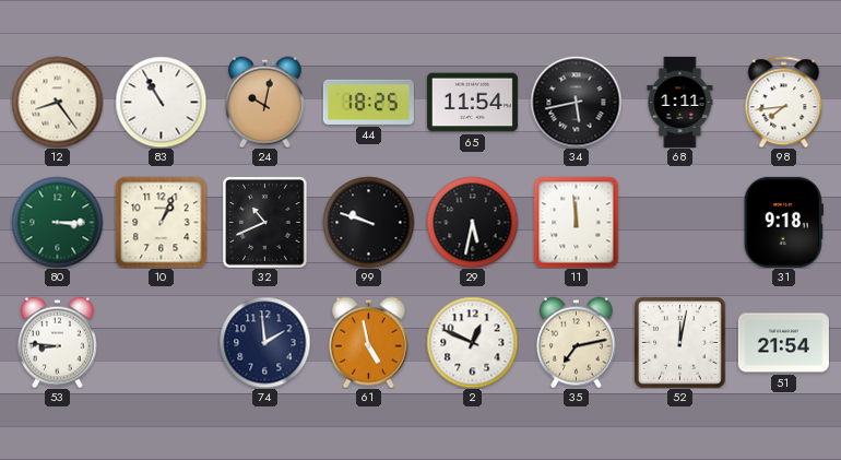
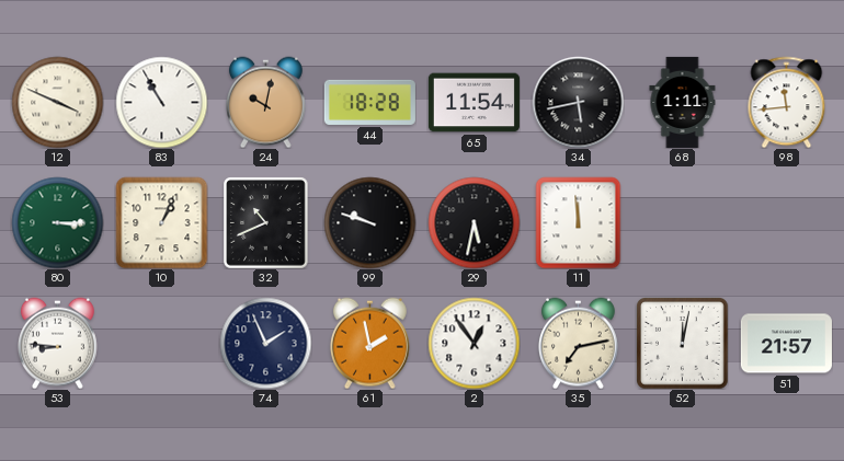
12: 8:24 -> 3:49
44: 18:25 -> 18:28
98: 7:44 -> 11:44
31: 9:18 -> none
74: 1:59 -> 1:56
61: 4:58 -> 1:58
2: 12:49 -> 12:54
51: 21:54 -> 21:57
